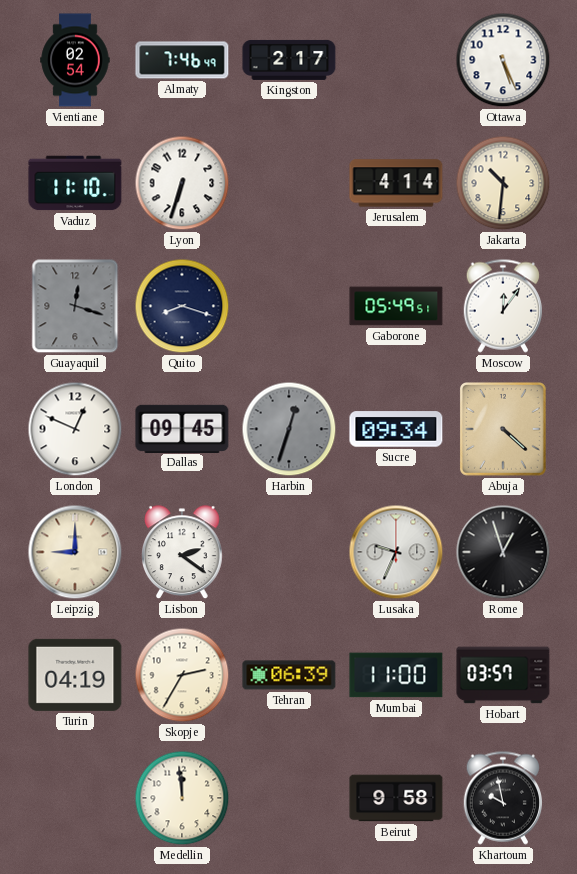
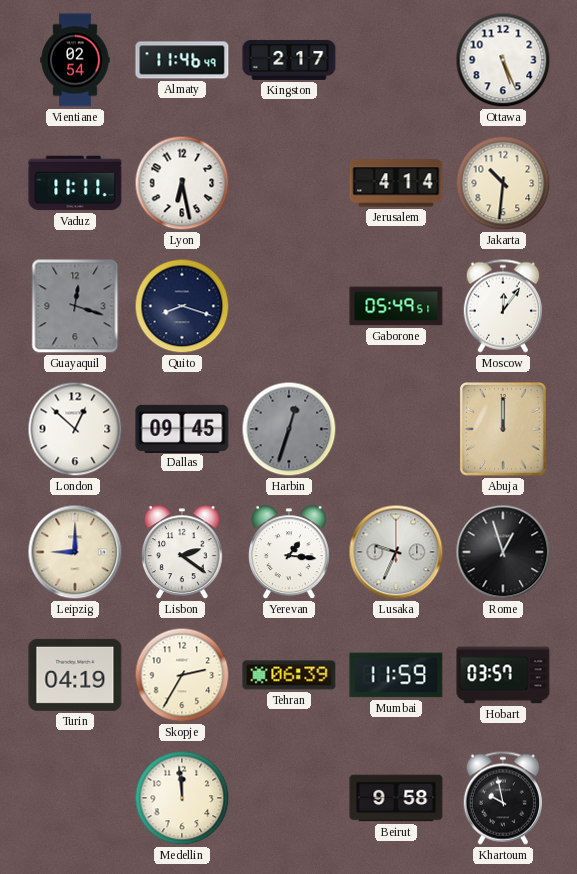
Almaty: 7:46 -> 11:46
Vaduz: 11:10 -> 11:11
Lyon: 6:33 -> 6:28
London: 12:49 -> 12:52
Sucre: 09:34 -> none
Abuja: 4:22 -> 12:00
Yerevan: none -> 1:16
Mumbai: 11:00 -> 11:59
